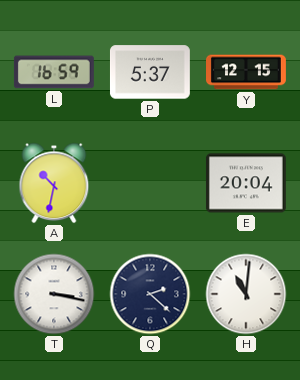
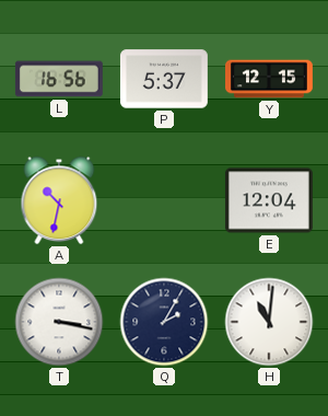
L: 16:59 -> 16:56
E: 20:04 -> 12:04
Q: 2:22 -> 2:05
